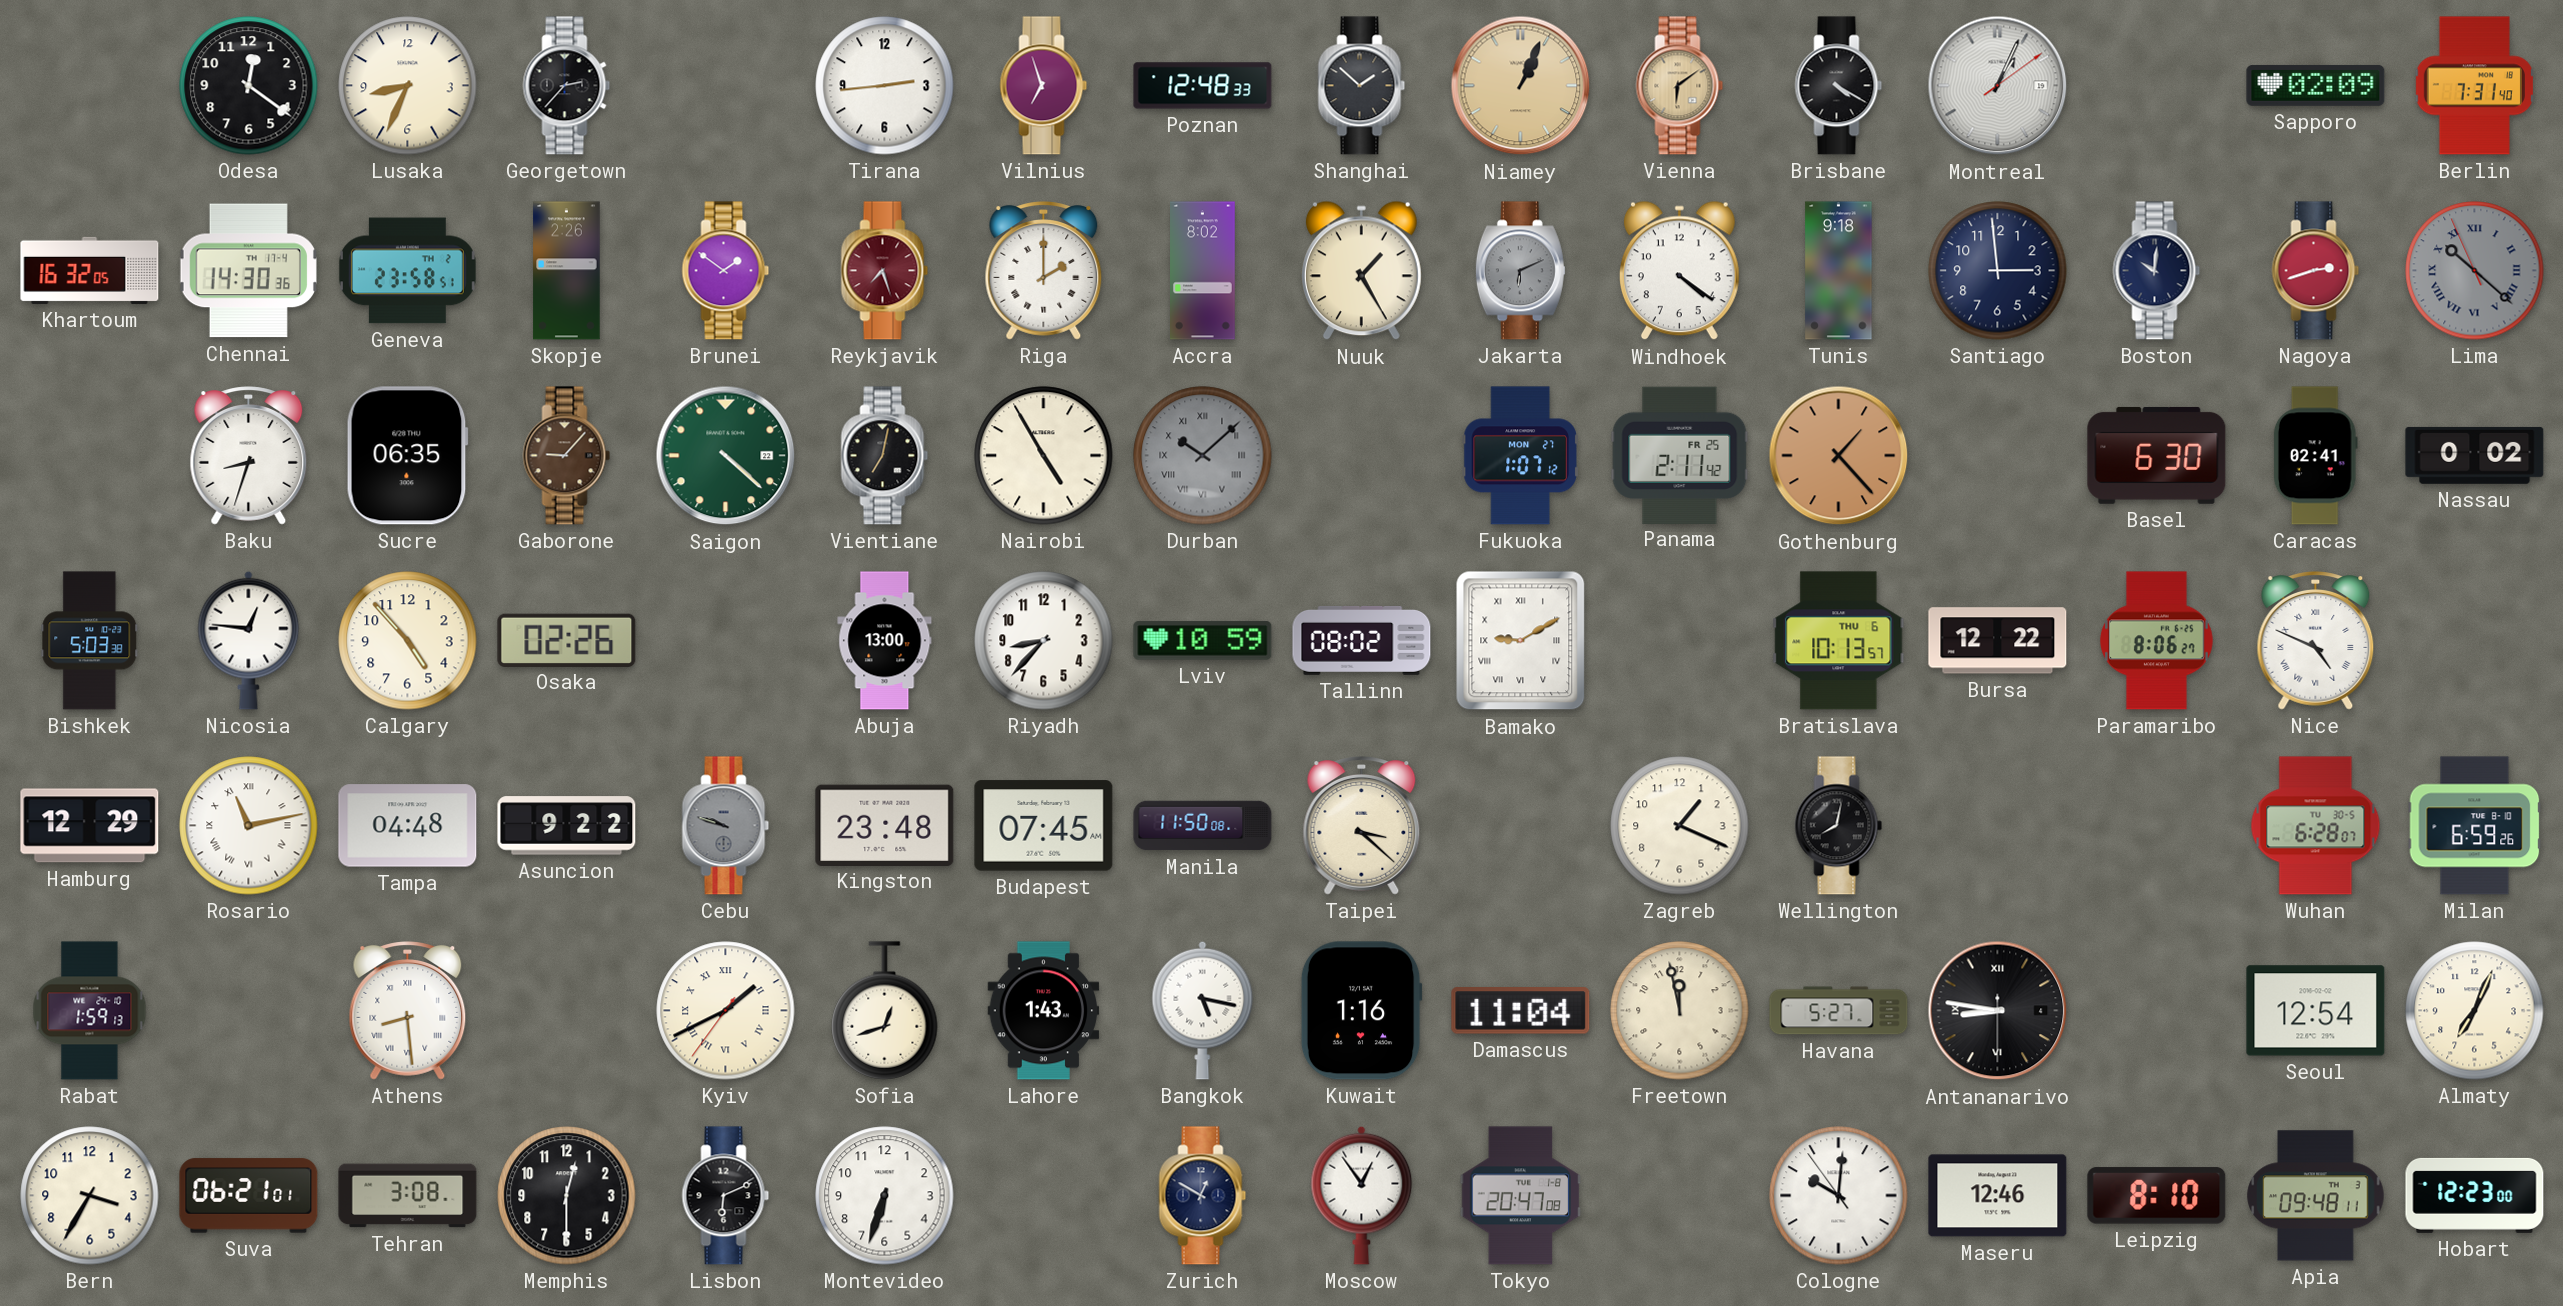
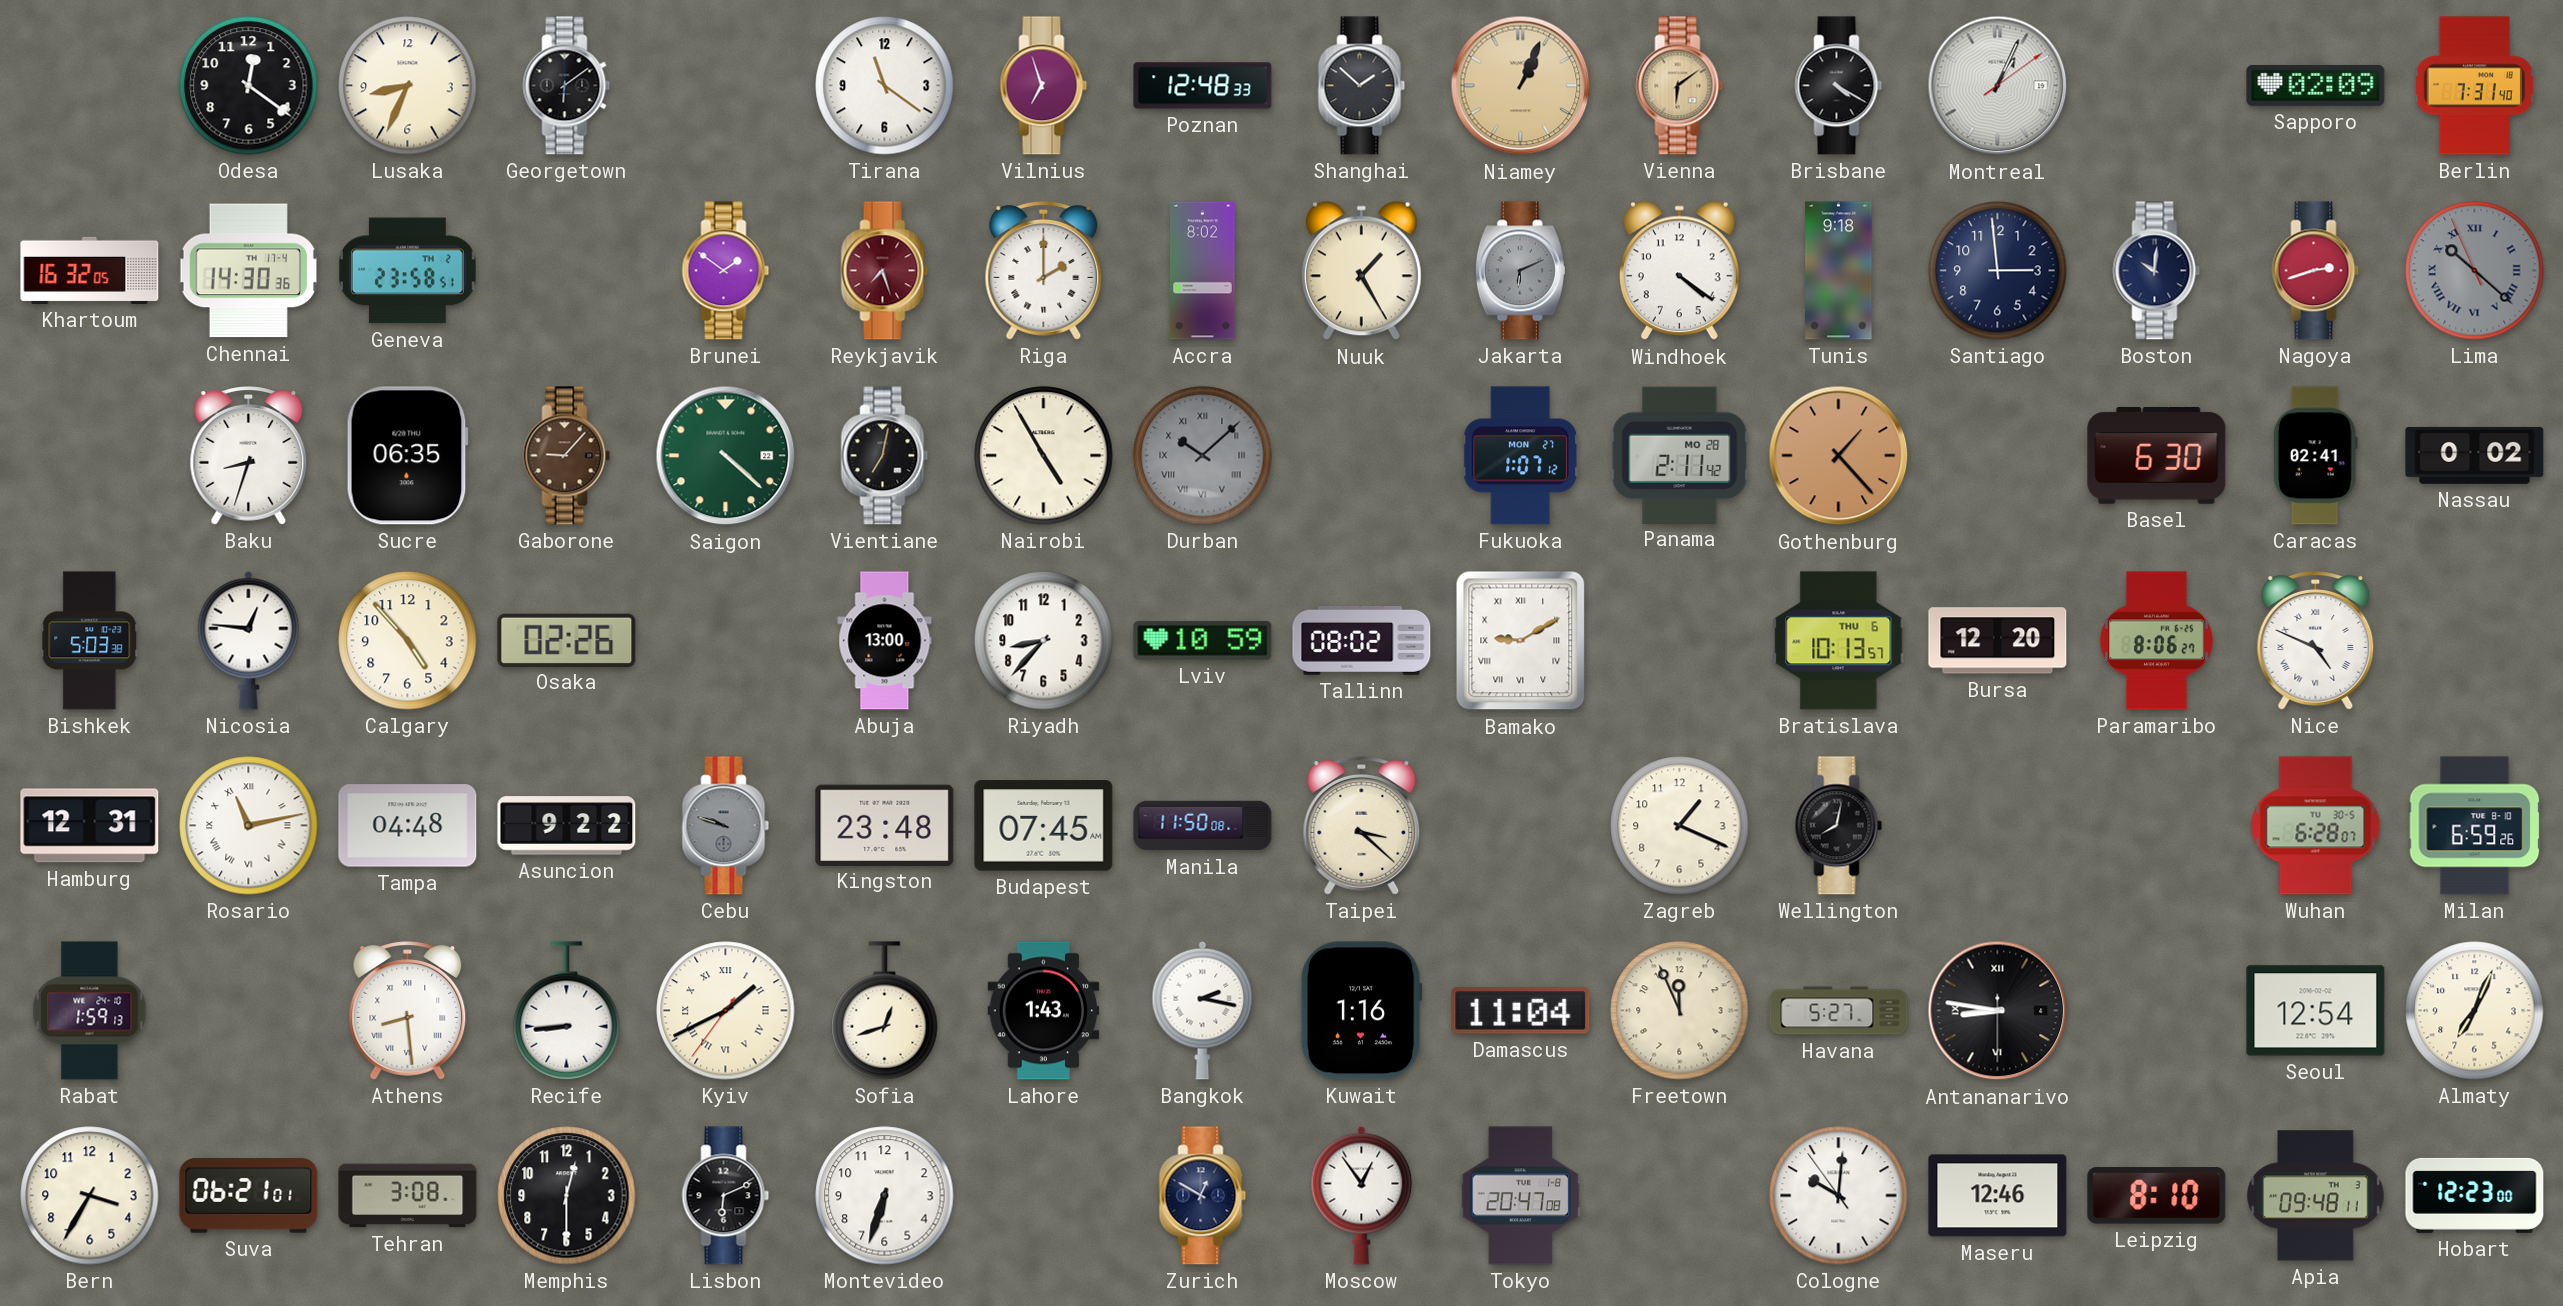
Georgetown: 2:37 -> 6:09
Tirana: 2:44 -> 11:21
Skopje: 2:26 -> none
Panama date: FR 25 -> MO 28
Bursa: 12:22 -> 12:20
Hamburg: 12:29 -> 12:31
Recife: none -> 8:44
Bangkok: 5:17 -> 2:17
Freetown: 11:58 -> 11:56
